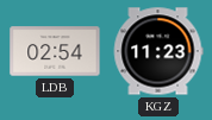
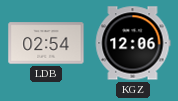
KGZ: 11:23 -> 12:06
